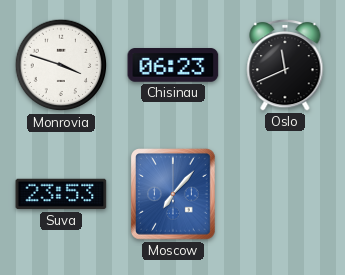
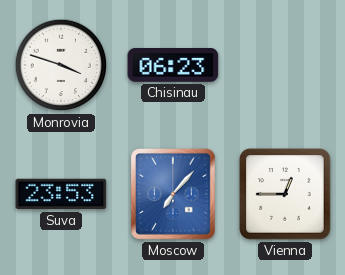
Oslo: 11:41 -> none
Vienna: none -> 12:45
